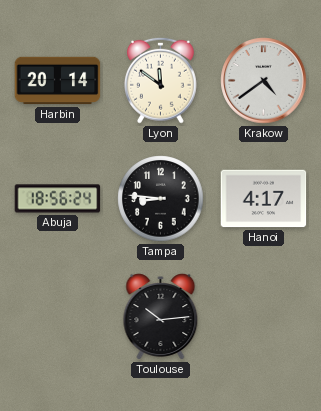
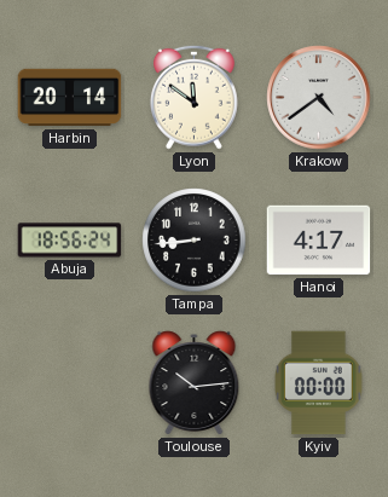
Tampa: 8:46 -> 8:44
Kyiv: none -> 00:00
